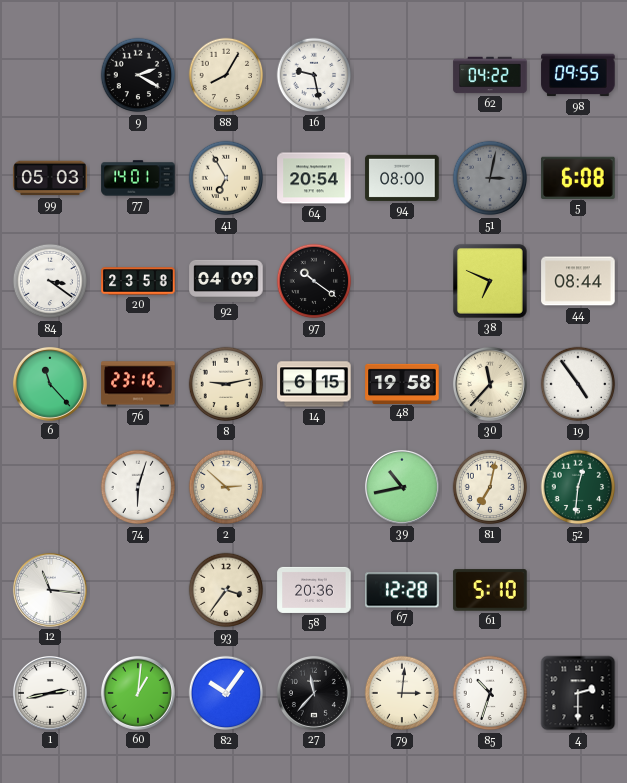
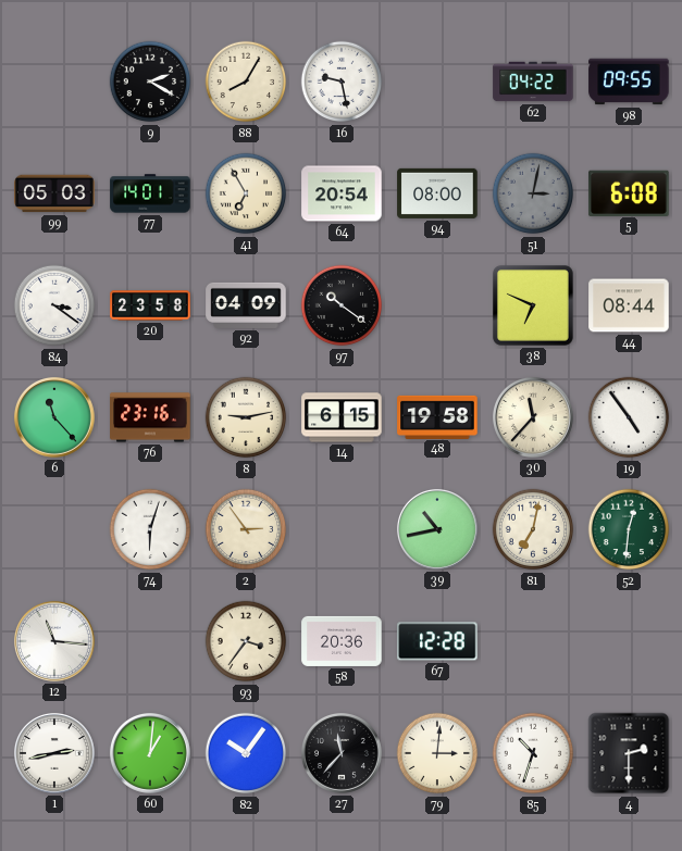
2: 2:52 -> 2:54
61: 5:10 -> none
